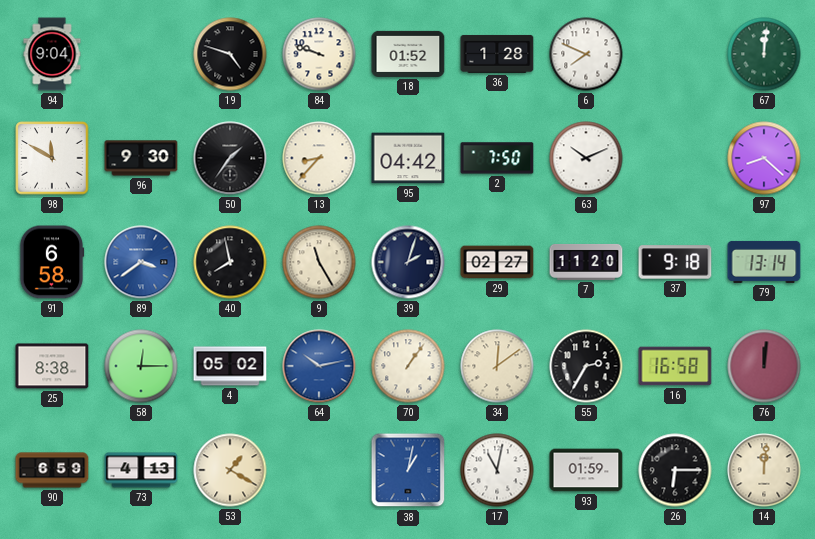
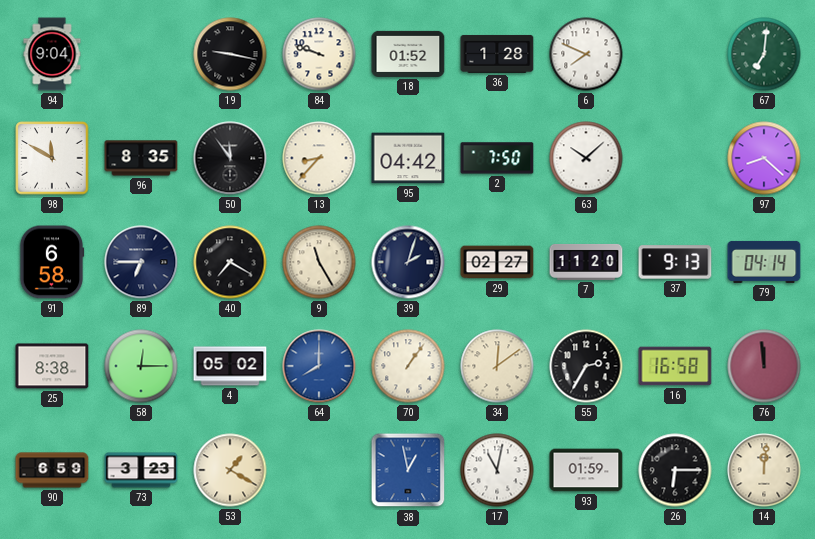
19: 4:48 -> 9:17
67: 12:01 -> 7:01
96: 9:30 -> 8:35
50: 1:36 -> 11:54
63: 10:11 -> 10:08
89: 3:39 -> 6:45
89 dial: blue -> navy
40: 7:58 -> 7:20
37: 9:18 -> 9:13
79: 13:14 -> 04:14
64: 10:13 -> 8:00
76: 12:01 -> 11:59
73: 4:13 -> 3:23
38: 1:02 -> 12:58
